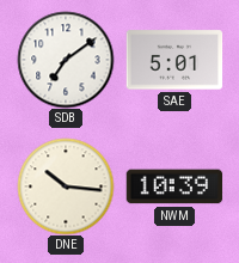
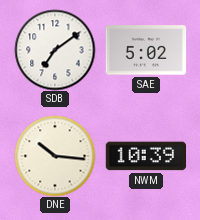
SAE: 5:01 -> 5:02
